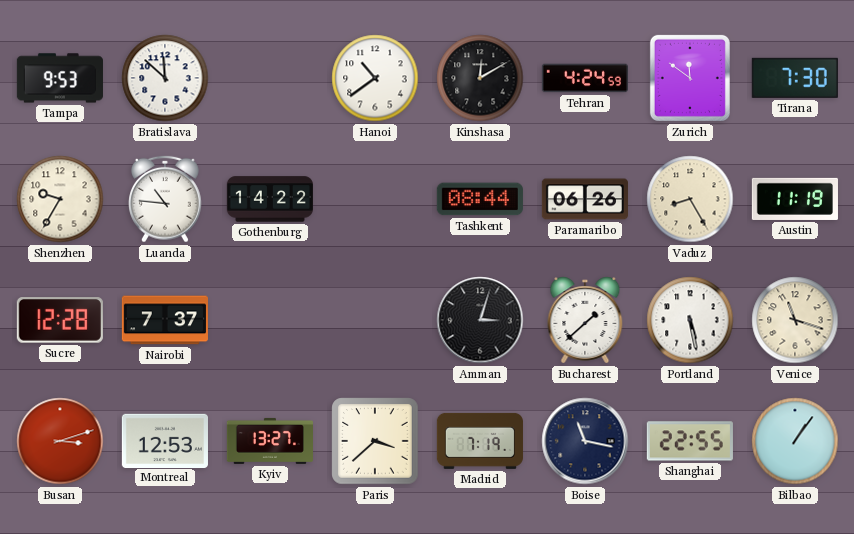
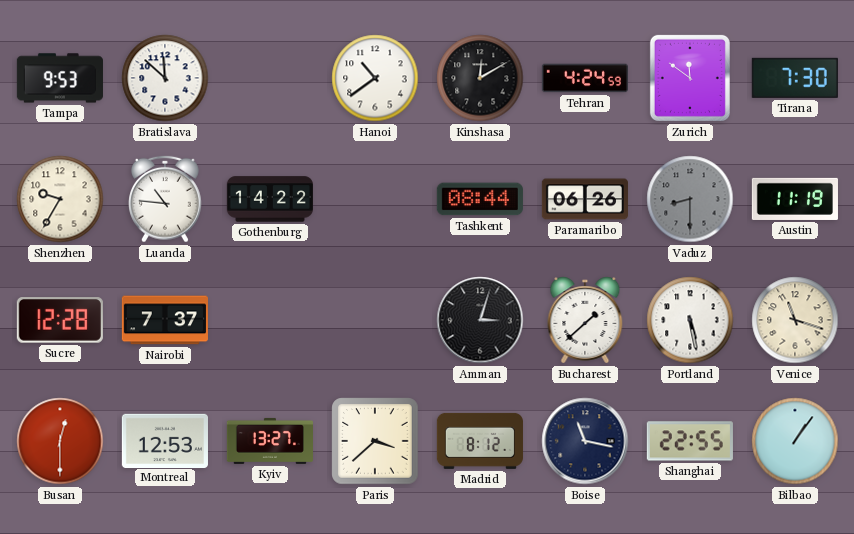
Vaduz: 8:25 -> 8:30
Vaduz dial: cream -> grey
Busan: 3:12 -> 12:30
Madrid: 7:19 -> 8:12
